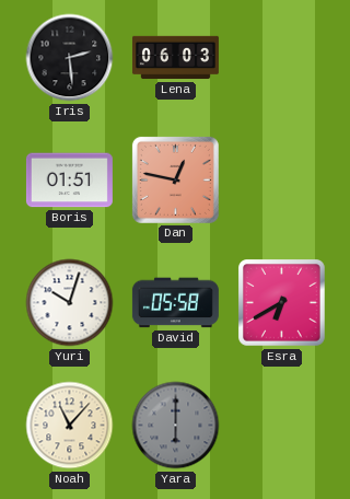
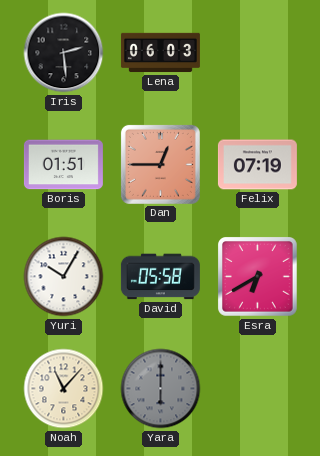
Dan: 12:47 -> 12:45
Felix: none -> 07:19
Yuri: 10:03 -> 10:05
